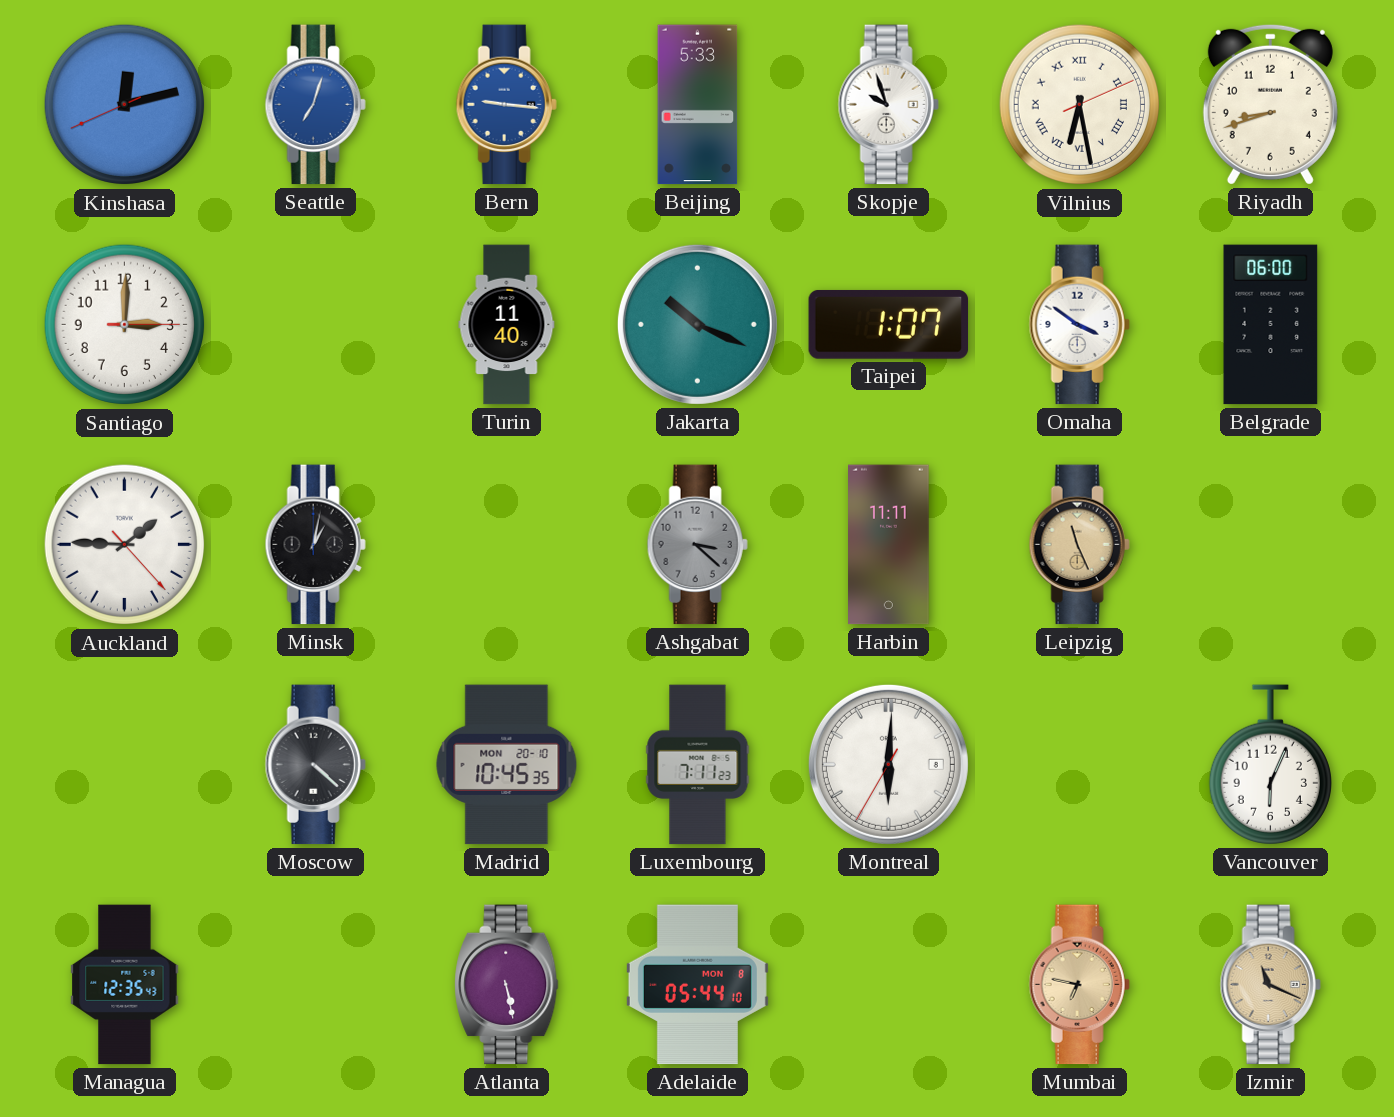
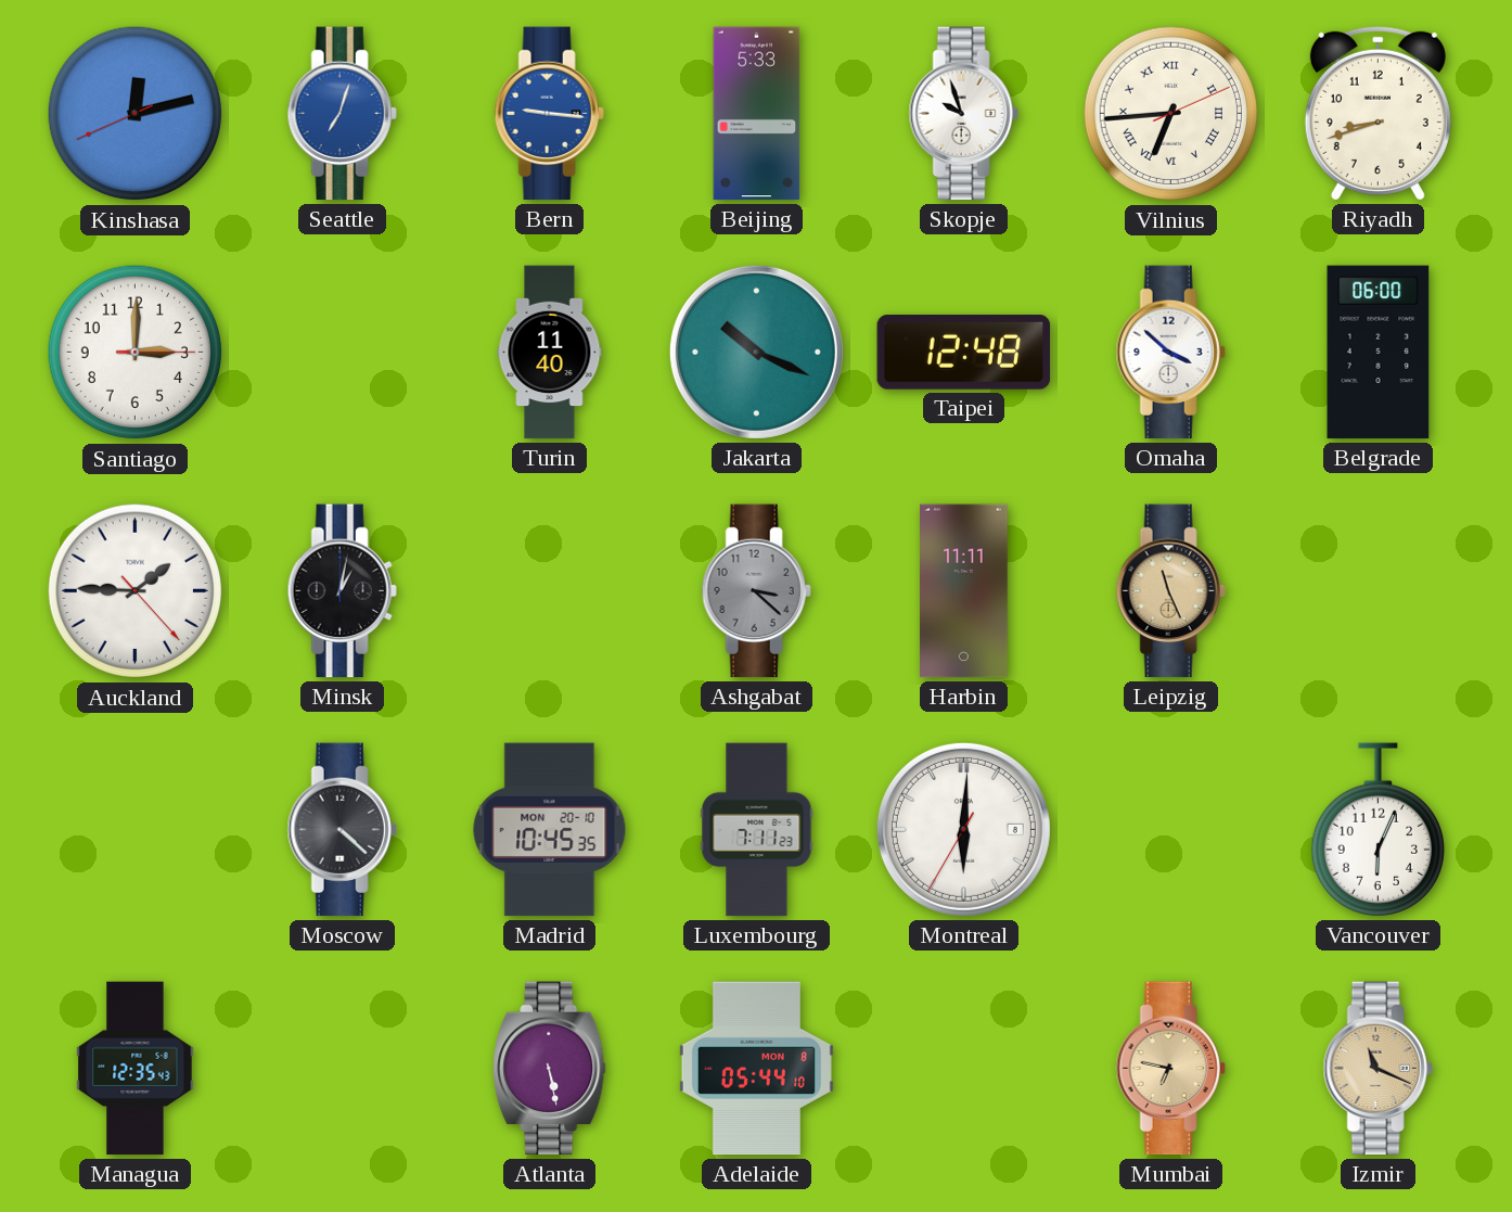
Vilnius: 6:28 -> 6:44
Taipei: 1:07 -> 12:48
Omaha: 3:51 -> 3:52
